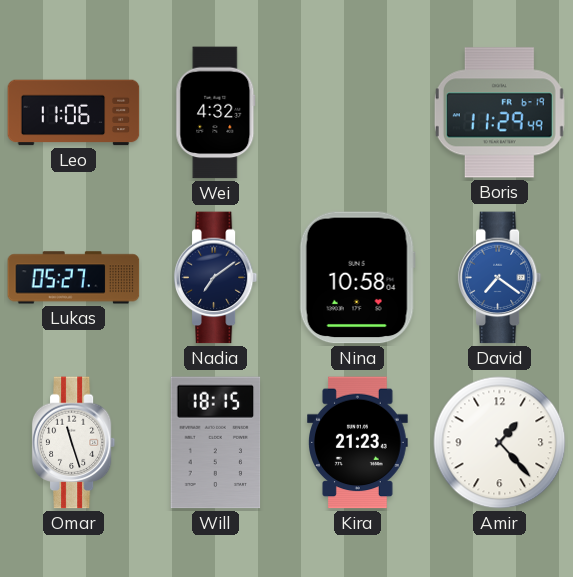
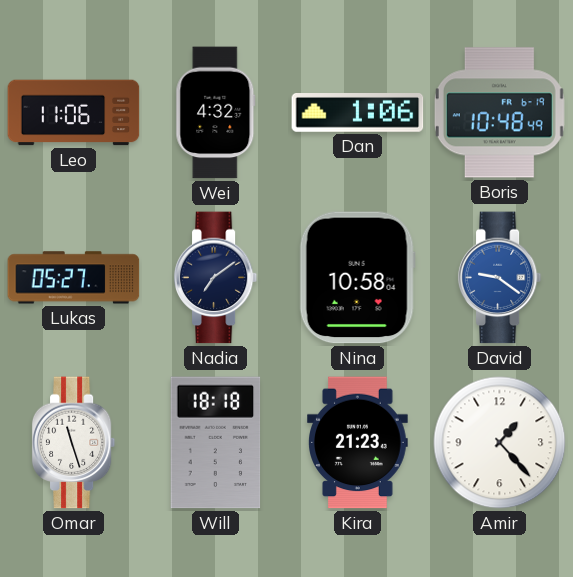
Dan: none -> 1:06
Boris: 11:29 -> 10:48
David: 7:21 -> 9:21
Will: 18:15 -> 18:18
